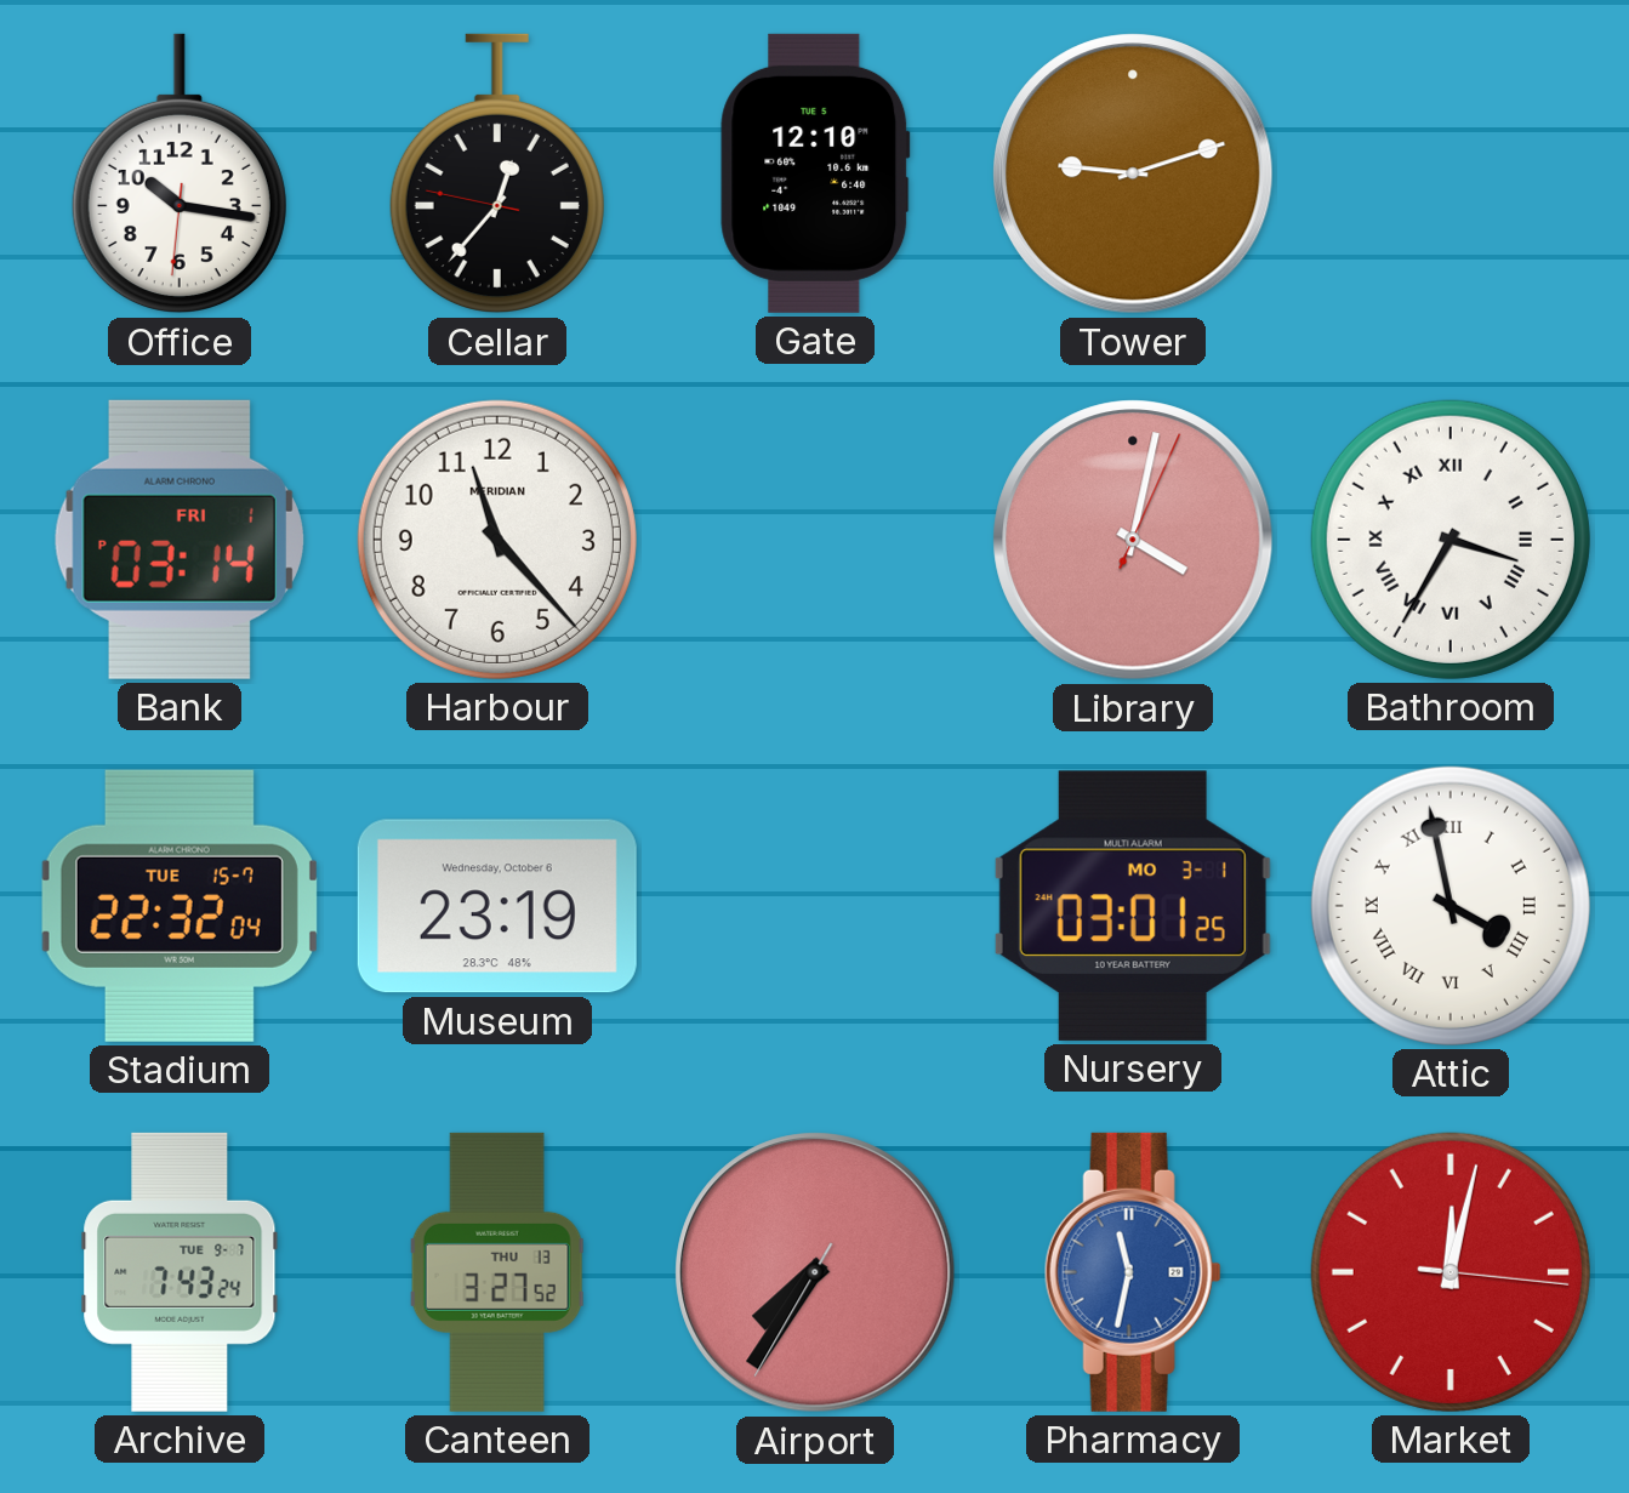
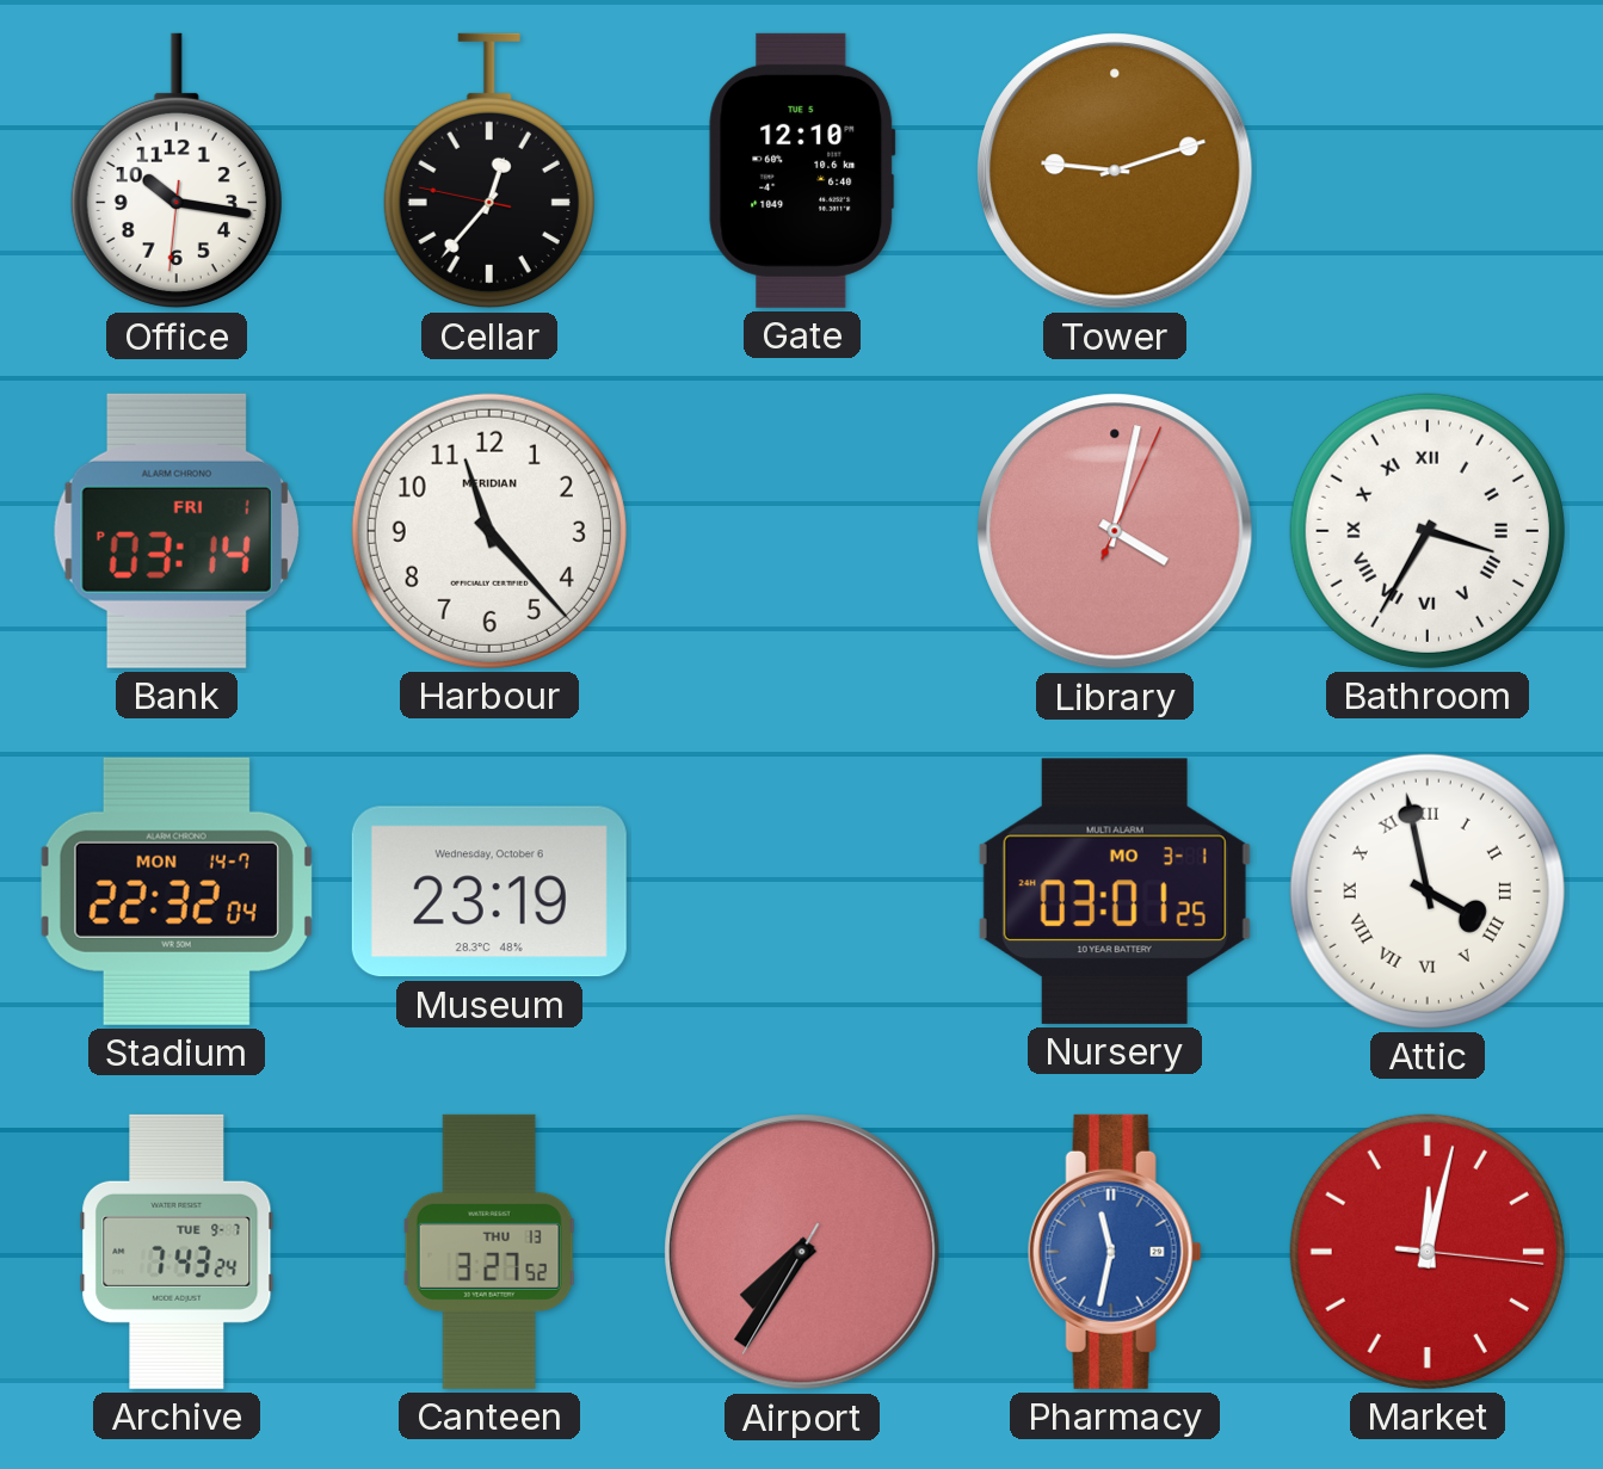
Stadium date: TUE 15-7 -> MON 14-7
